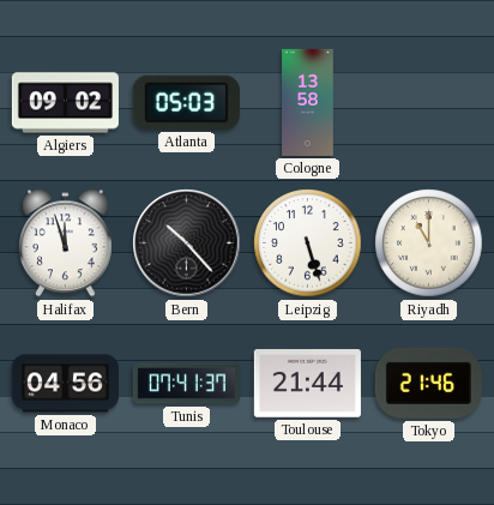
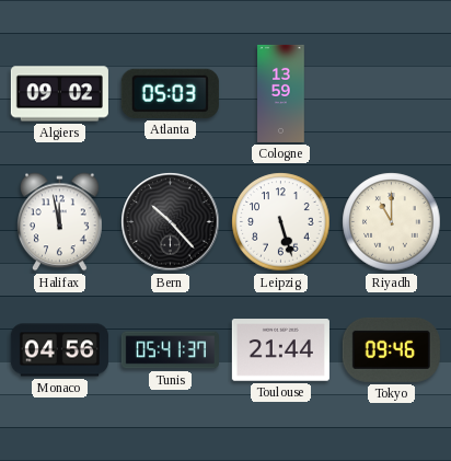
Cologne: 13:58 -> 13:59
Halifax: 11:57 -> 11:58
Tunis: 07:41 -> 05:41
Tokyo: 21:46 -> 09:46
